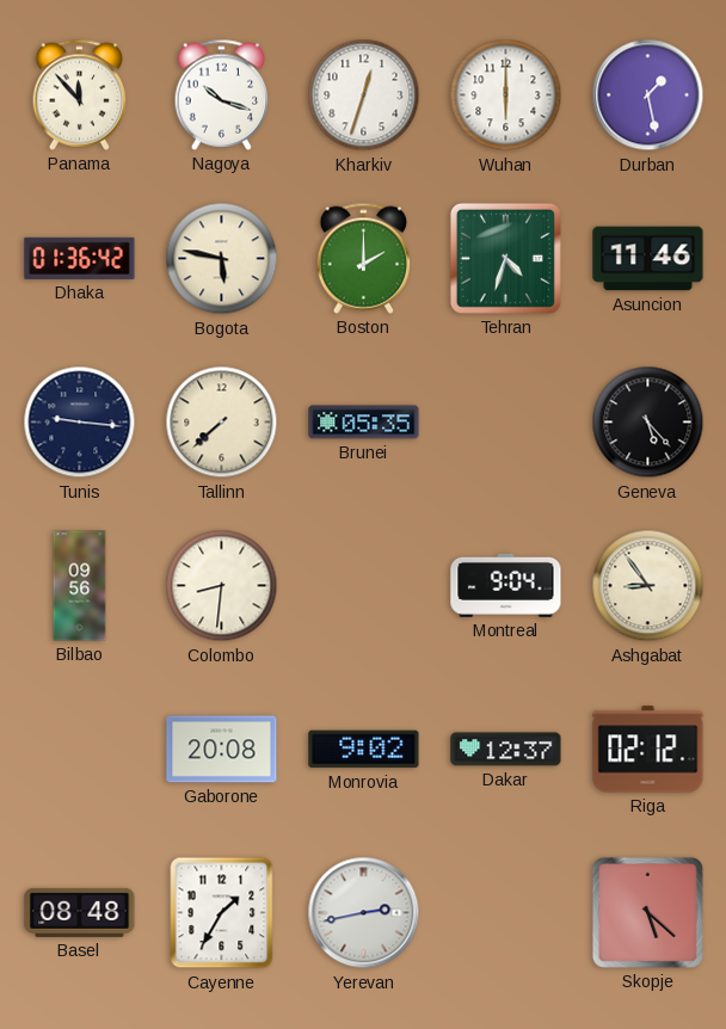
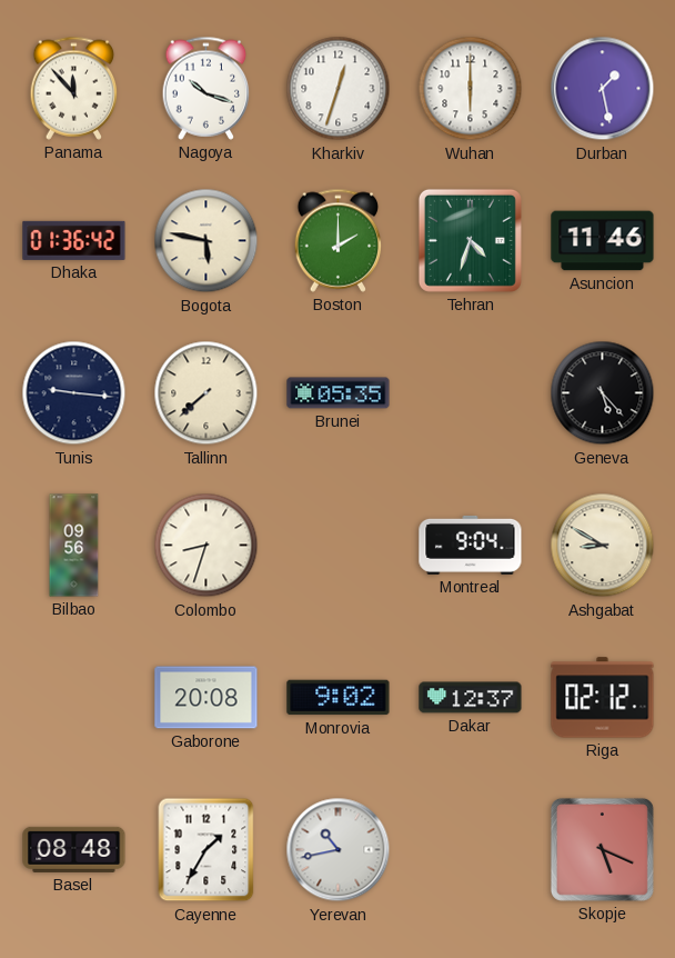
Colombo: 8:31 -> 8:33
Ashgabat: 8:54 -> 8:50
Yerevan: 2:43 -> 10:43
Skopje: 5:22 -> 5:19
